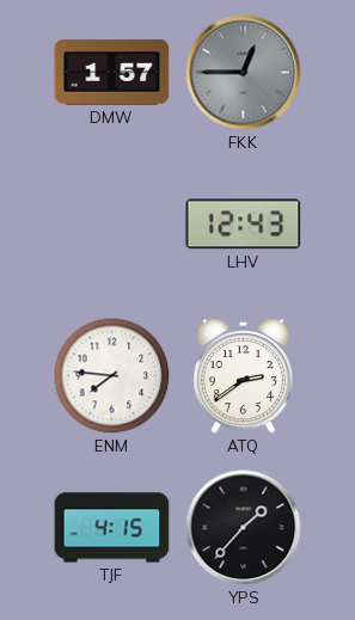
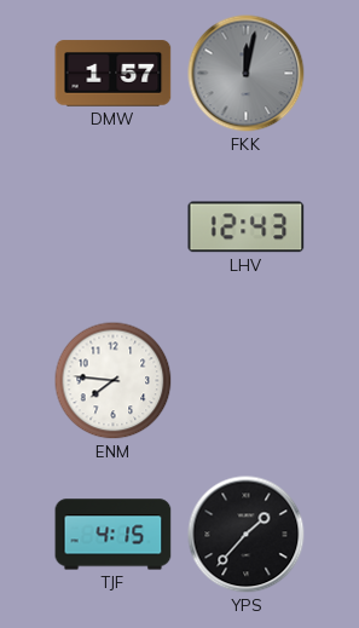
FKK: 12:45 -> 12:02
ATQ: 2:39 -> none
